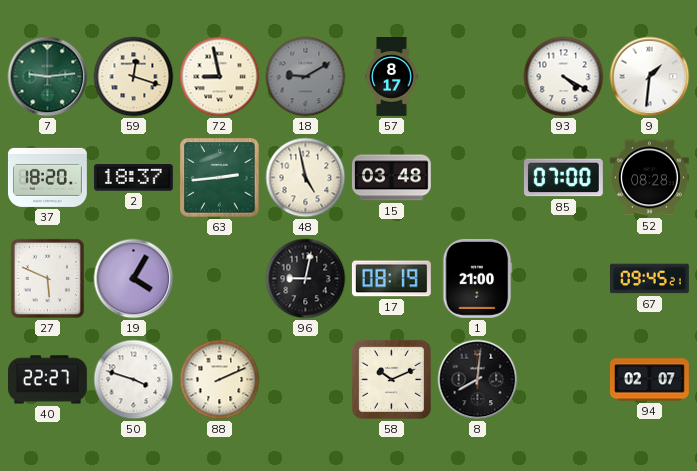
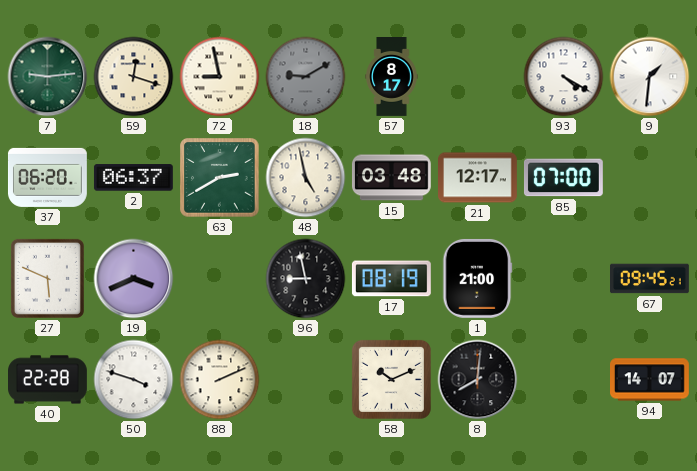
37: 18:20 -> 06:20
2: 18:37 -> 06:37
63: 2:44 -> 2:40
21: none -> 12:17
52: 08:28 -> none
19: 4:05 -> 3:41
96: 9:02 -> 8:58
40: 22:27 -> 22:28
94: 02:07 -> 14:07
